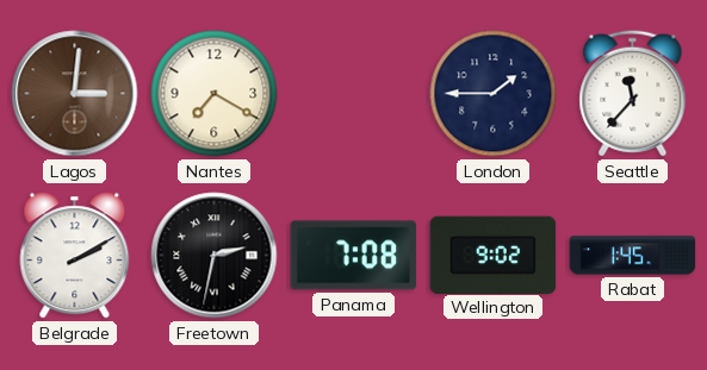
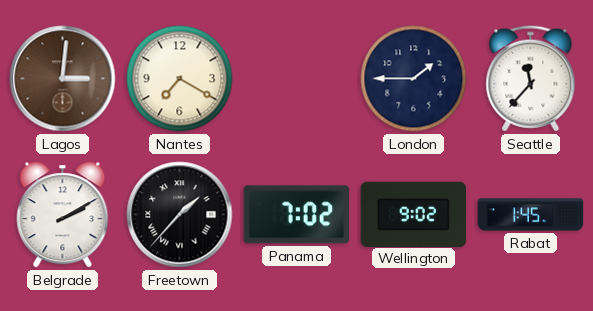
Freetown: 2:32 -> 1:37
Panama: 7:08 -> 7:02
